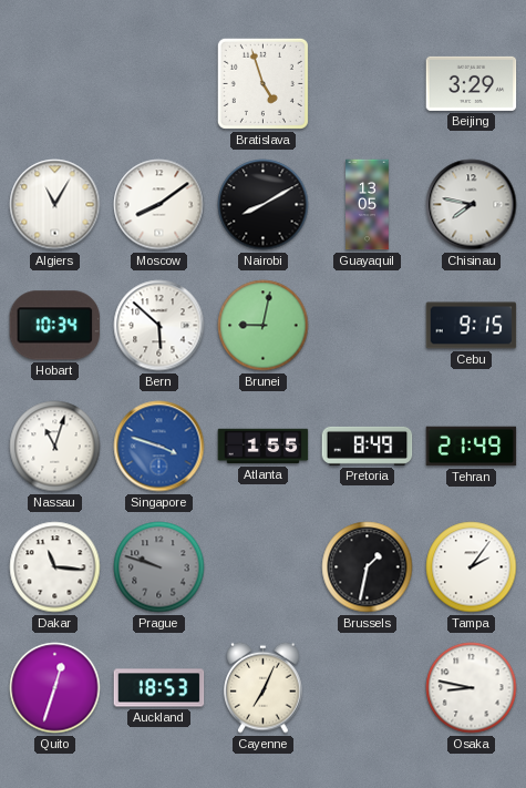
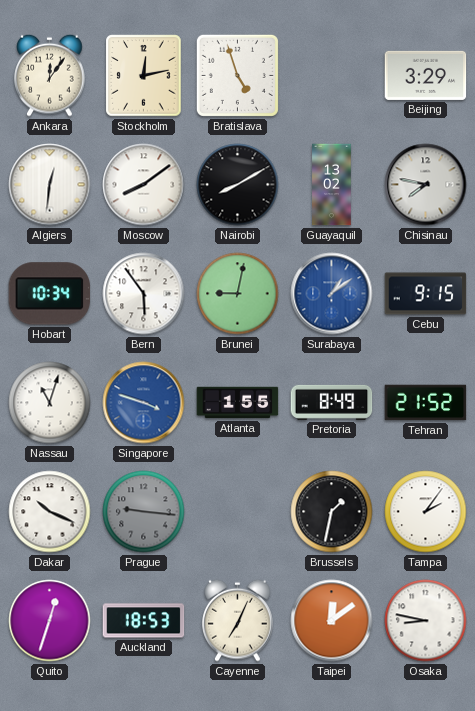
Ankara: none -> 12:06
Stockholm: none -> 12:13
Algiers: 11:05 -> 12:31
Guayaquil: 13:05 -> 13:02
Bern: 5:52 -> 5:54
Surabaya: none -> 1:09
Tehran: 21:49 -> 21:52
Dakar: 11:16 -> 10:19
Prague: 9:48 -> 9:16
Taipei: none -> 12:09
